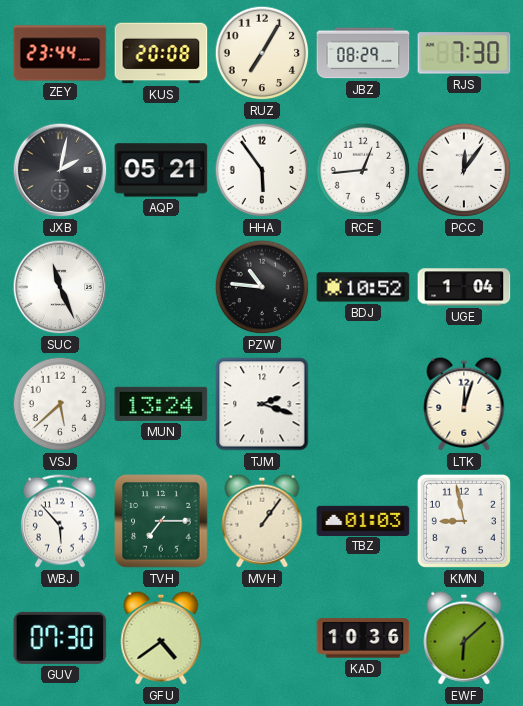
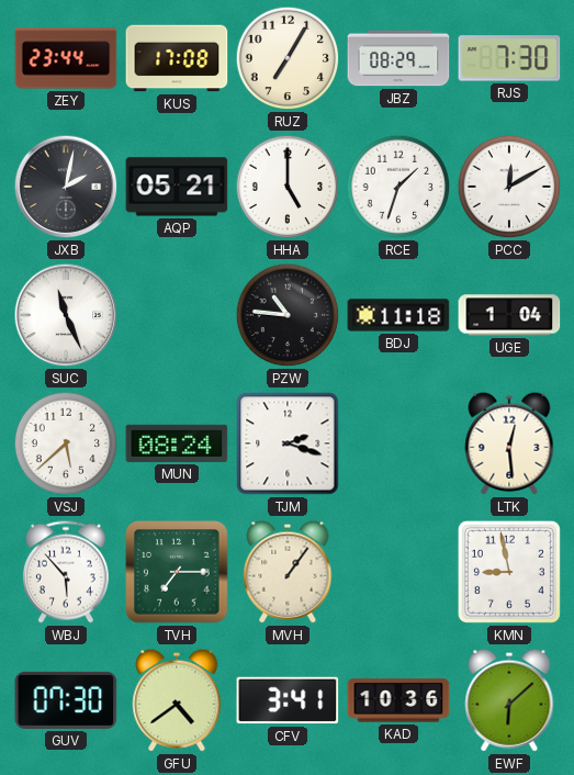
KUS: 20:08 -> 17:08
HHA: 5:54 -> 5:00
RCE: 12:44 -> 1:33
PCC: 12:06 -> 12:10
BDJ: 10:52 -> 11:18
MUN: 13:24 -> 08:24
LTK: 12:03 -> 12:29
TBZ: 01:03 -> none
CFV: none -> 3:41
